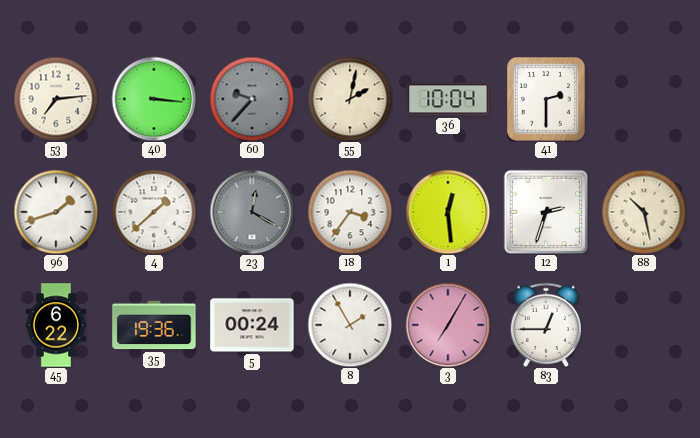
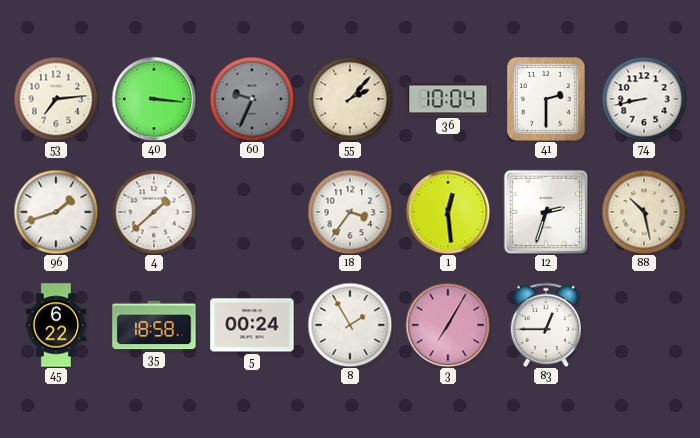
60: 9:37 -> 9:34
55: 2:02 -> 2:07
74: none -> 8:43
23: 12:20 -> none
35: 19:36 -> 18:58
